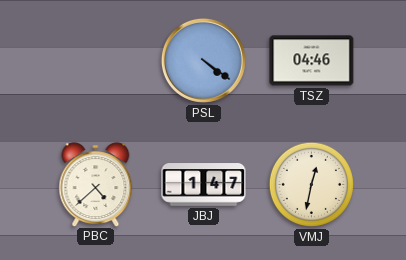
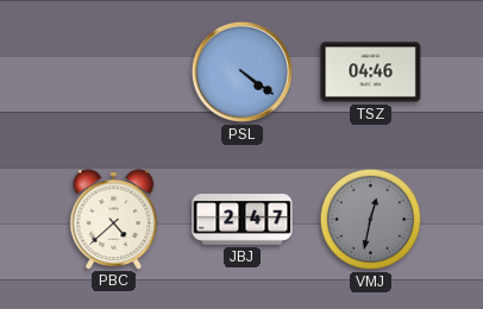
JBJ: 1:47 -> 2:47
VMJ dial: cream -> grey
